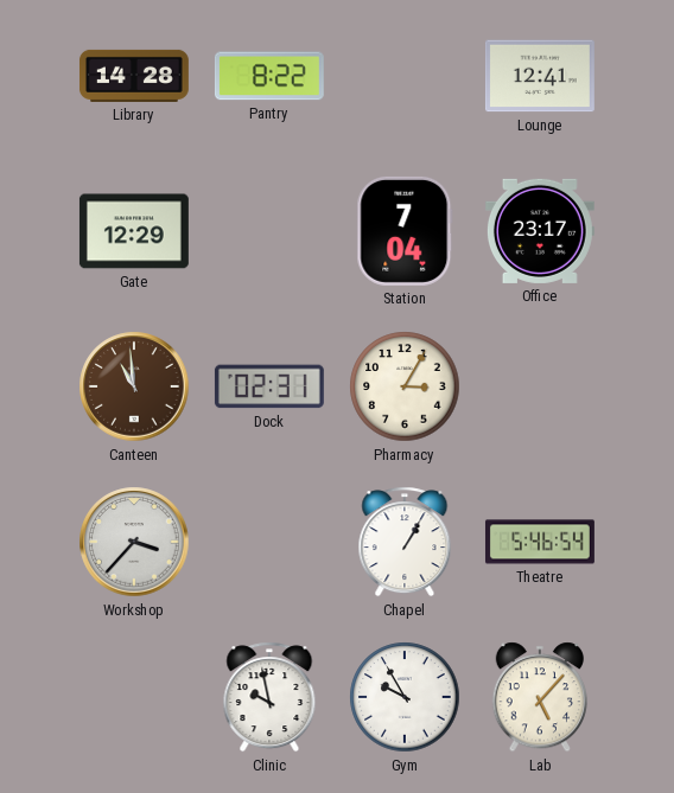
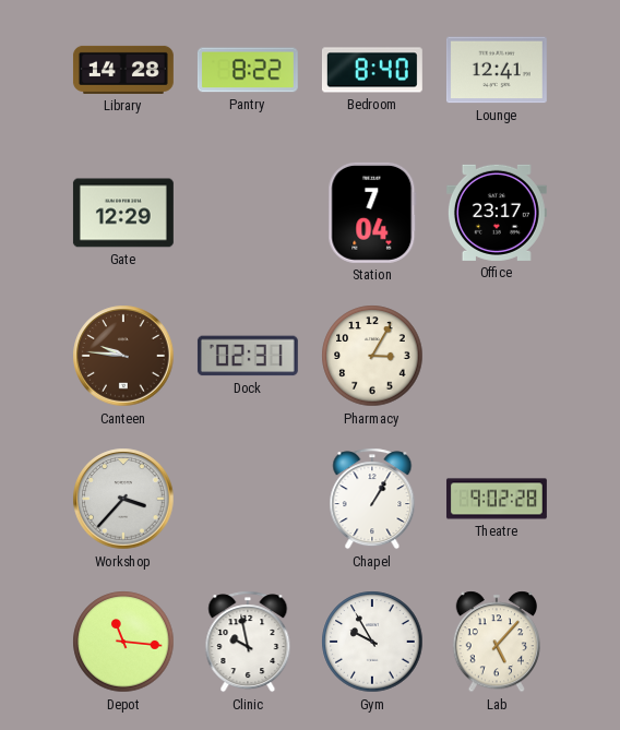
Bedroom: none -> 8:40
Canteen: 10:59 -> 9:46
Theatre: 5:46 -> 9:02
Depot: none -> 11:16
